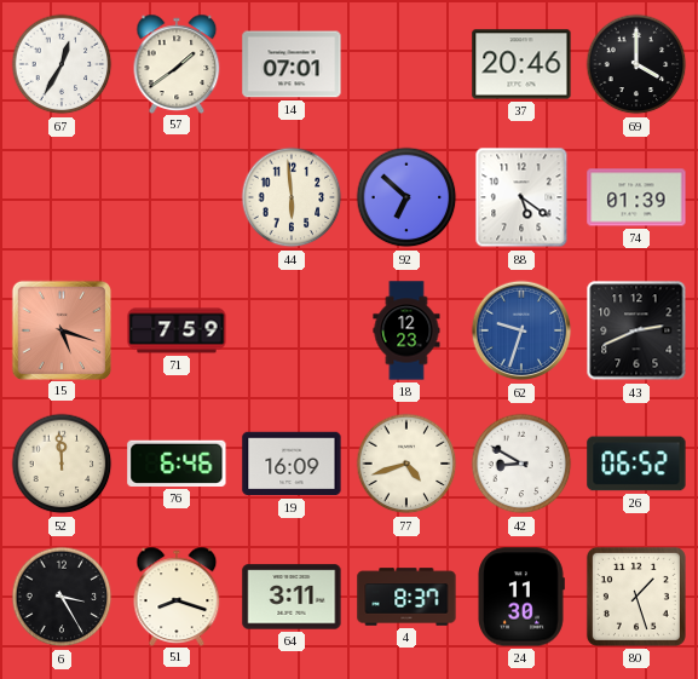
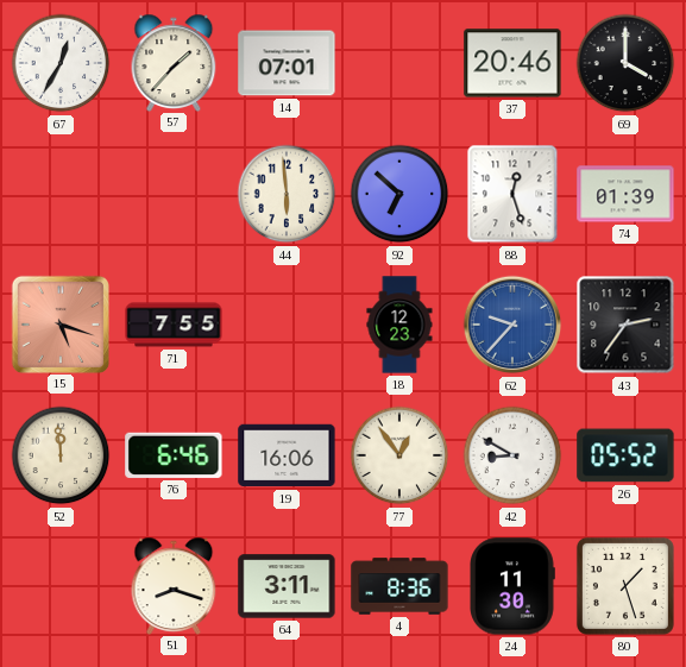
57: 1:39 -> 1:37
88: 5:21 -> 12:27
71: 7:59 -> 7:55
62: 9:33 -> 9:37
43: 2:41 -> 2:36
19: 16:09 -> 16:06
77: 4:42 -> 12:54
26: 06:52 -> 05:52
6: 3:25 -> none
4: 8:37 -> 8:36
